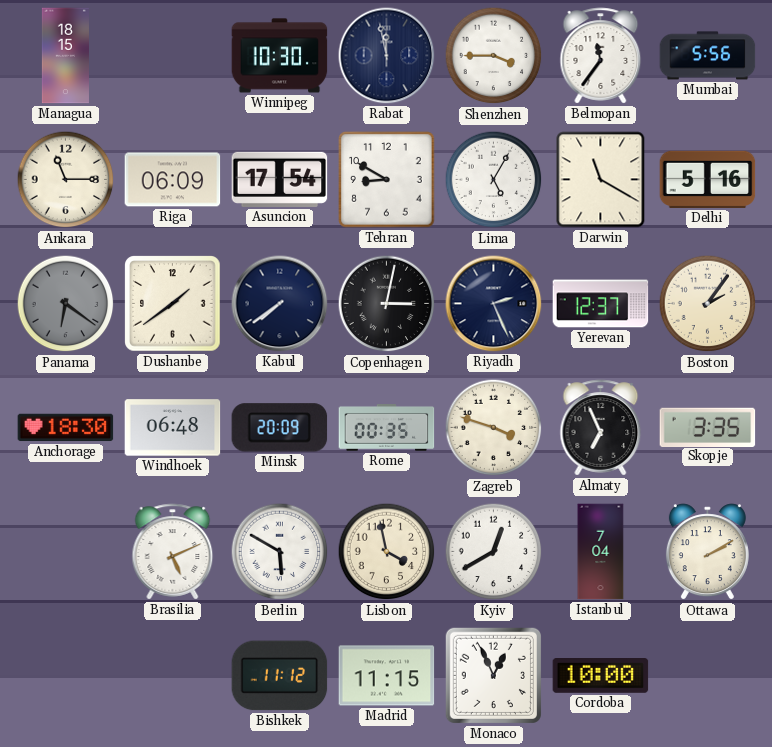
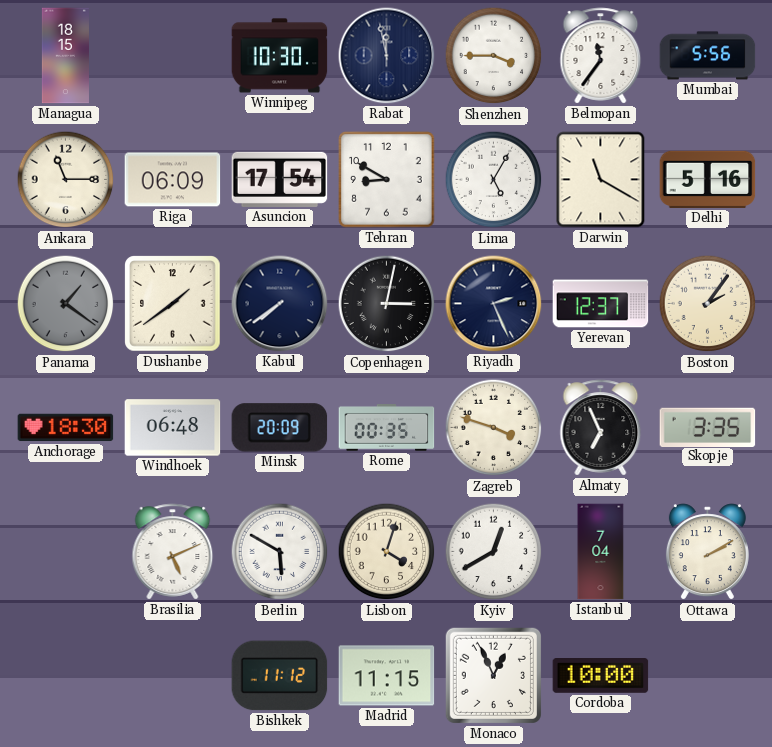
Panama: 6:21 -> 1:21
Lisbon: 3:58 -> 4:03
